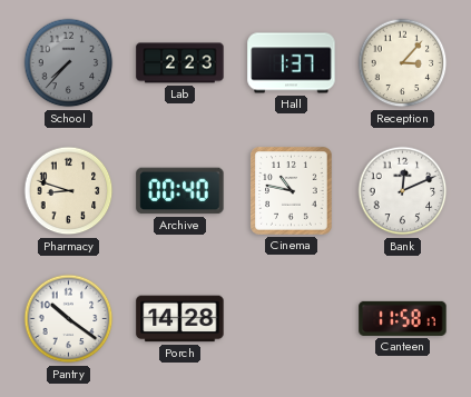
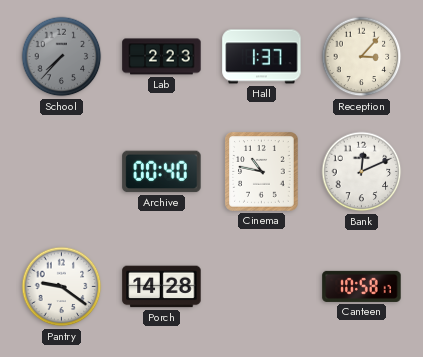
Pharmacy: 8:48 -> none
Pantry: 10:21 -> 9:21
Canteen: 11:58 -> 10:58
